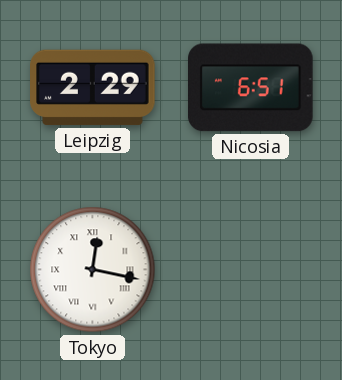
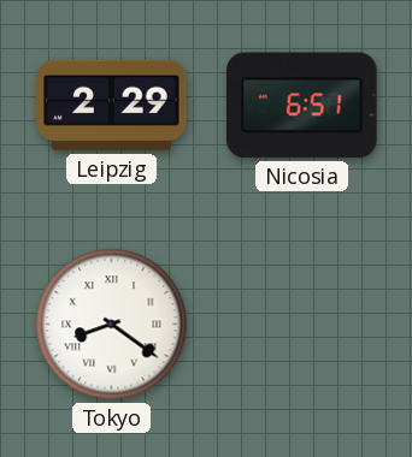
Tokyo: 12:17 -> 8:21
